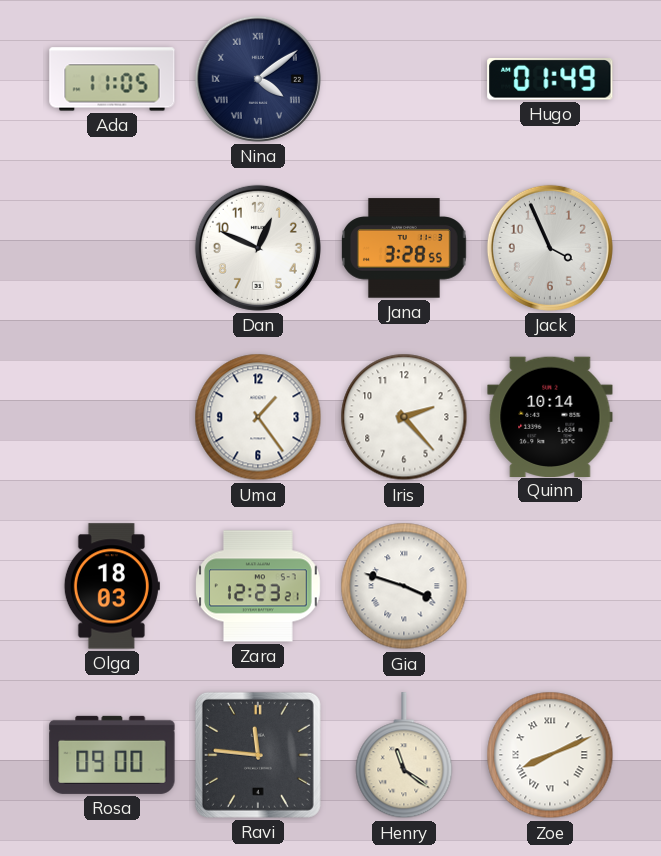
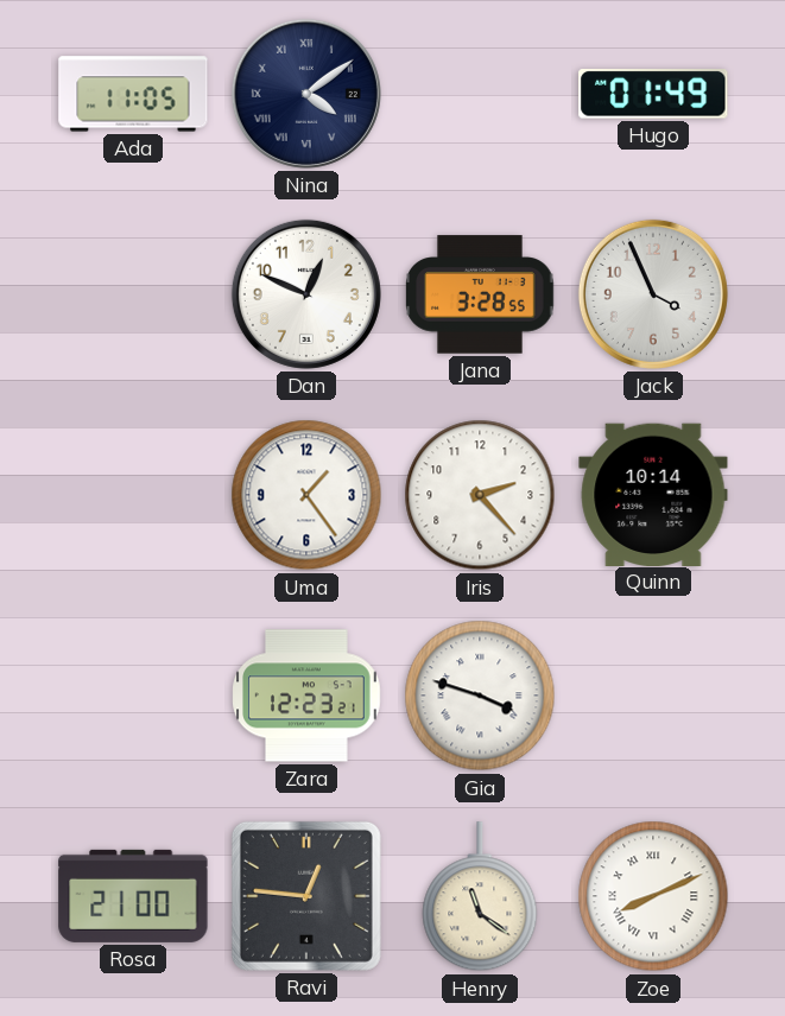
Olga: 18:03 -> none
Rosa: 09:00 -> 21:00
Ravi: 11:46 -> 12:46
